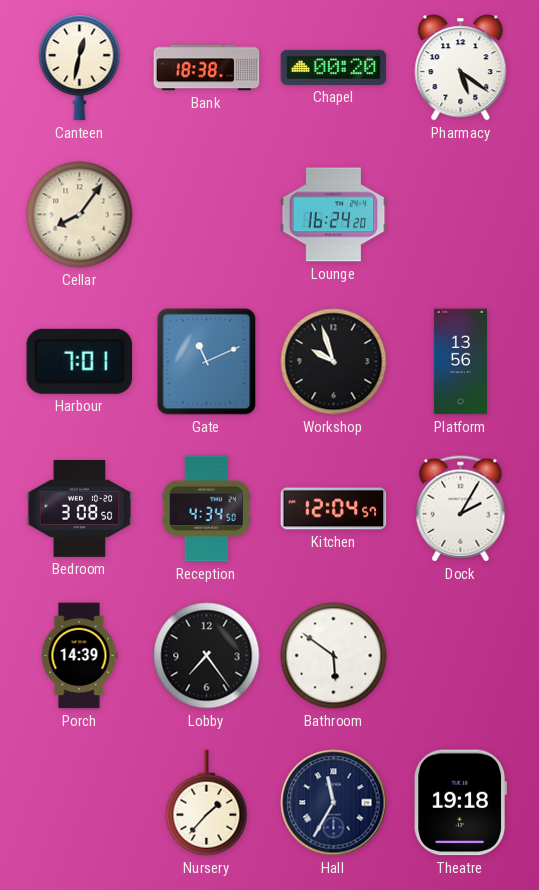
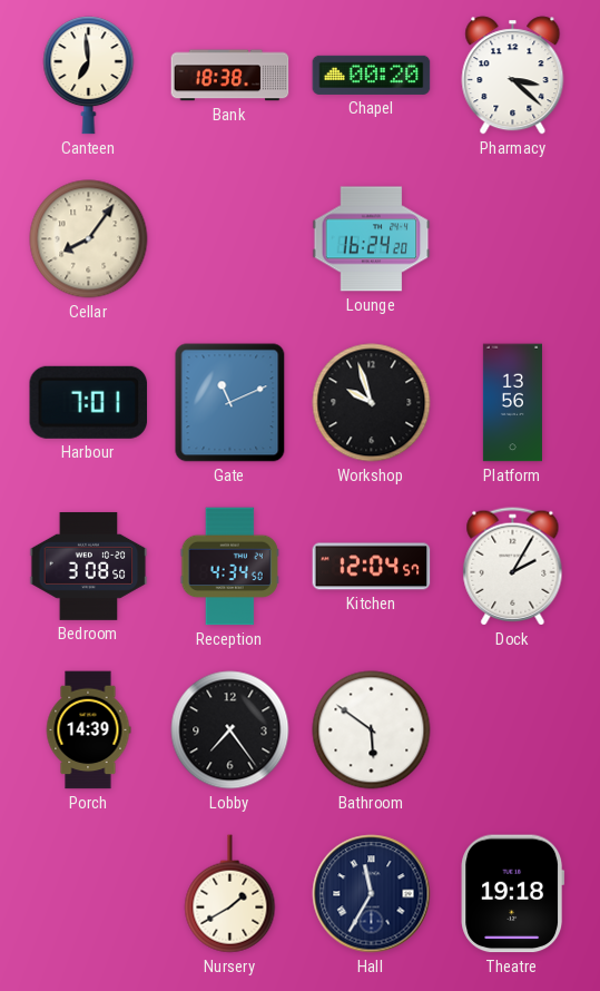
Canteen: 12:32 -> 6:59
Pharmacy: 5:21 -> 3:22
Nursery: 1:37 -> 1:40
